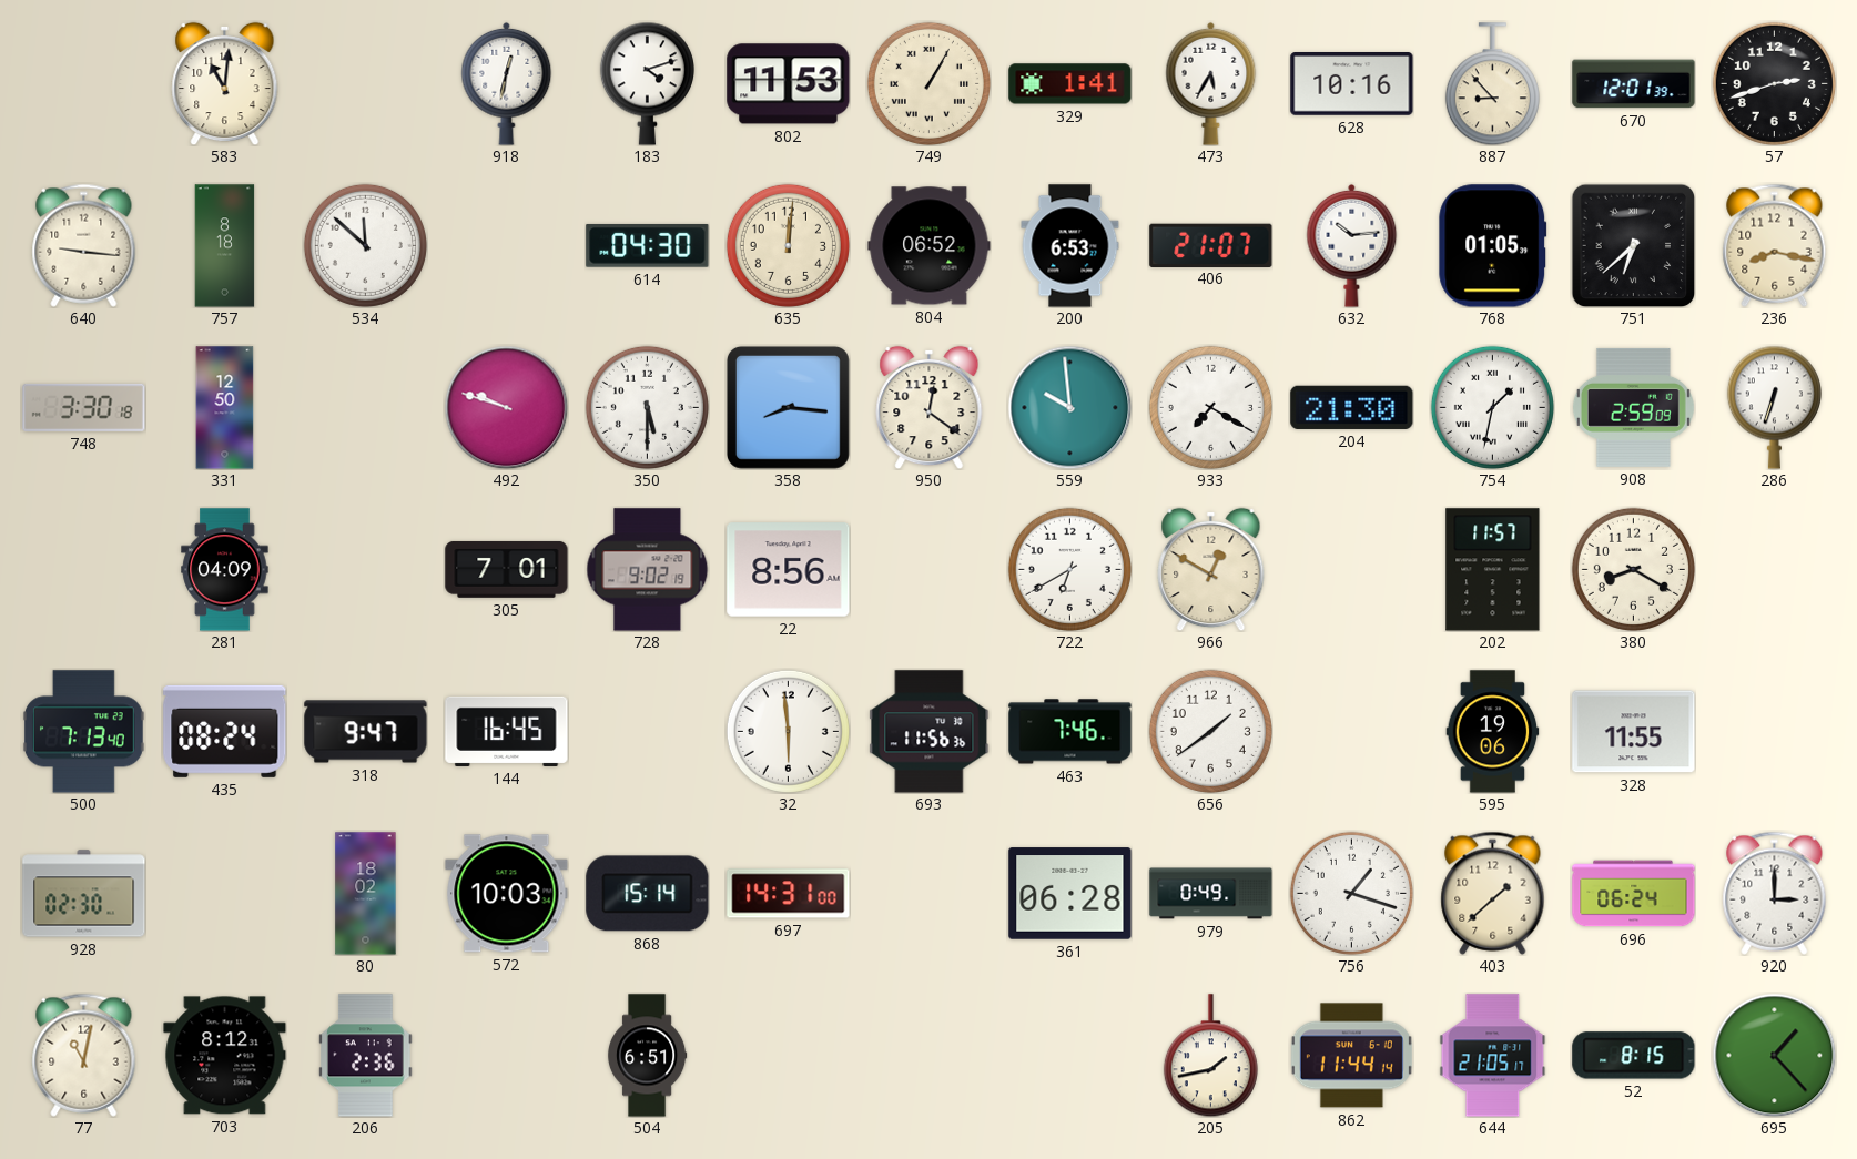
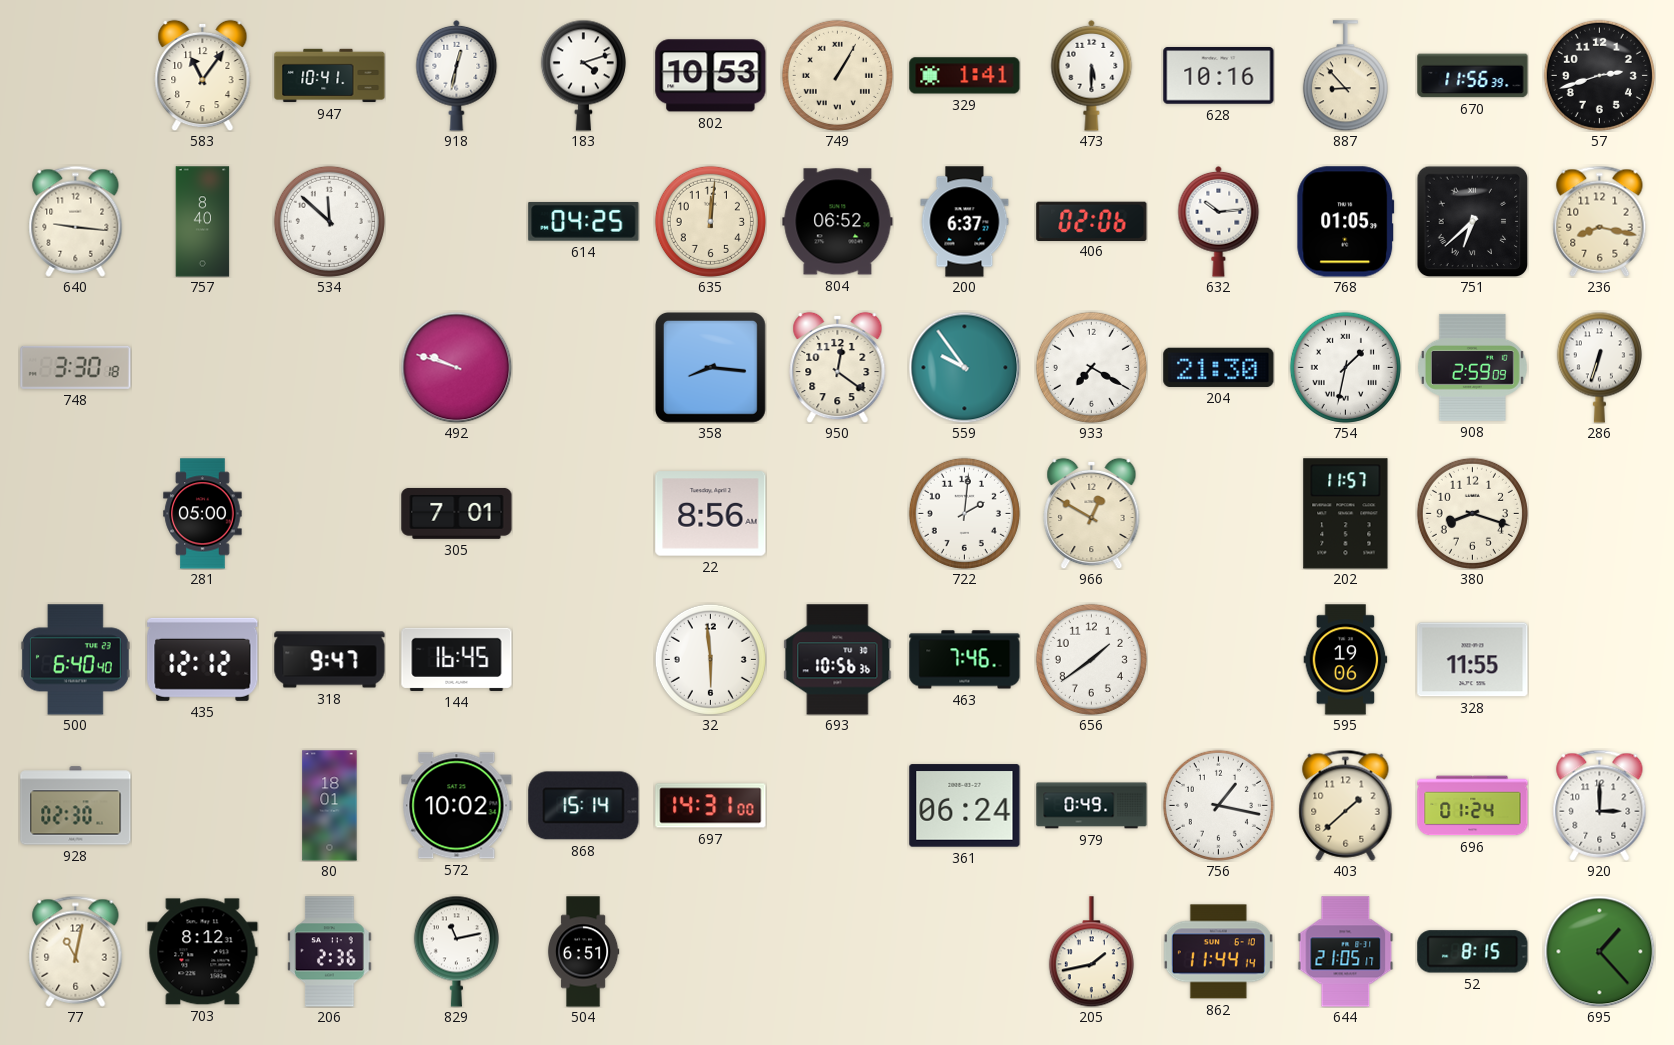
583: 11:01 -> 11:06
947: none -> 10:41
802: 11:53 -> 10:53
473: 5:35 -> 5:30
670: 12:01 -> 11:56
757: 8:18 -> 8:40
614: 04:30 -> 04:25
200: 6:53 -> 6:37
406: 21:07 -> 02:06
331: 12:50 -> none
350: 5:30 -> none
559: 9:59 -> 9:54
281: 04:09 -> 05:00
728: 9:02 -> none
722: 6:40 -> 2:01
380: 8:20 -> 8:18
500: 7:13 -> 6:40
435: 08:24 -> 12:12
693: 11:56 -> 10:56
80: 18:02 -> 18:01
572: 10:03 -> 10:02
361: 06:28 -> 06:24
756: 1:18 -> 1:17
696: 06:24 -> 01:24
829: none -> 11:13
